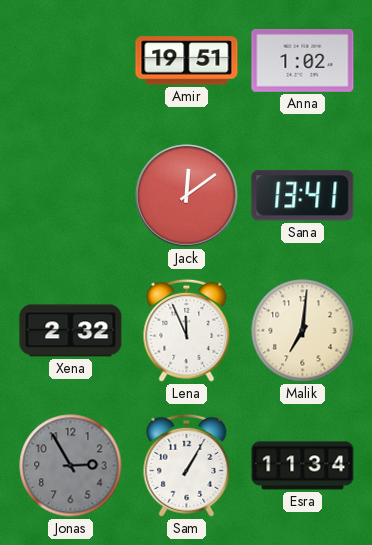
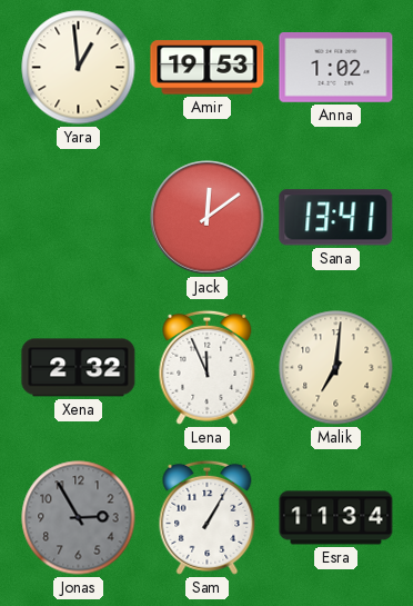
Yara: none -> 12:59
Amir: 19:51 -> 19:53
